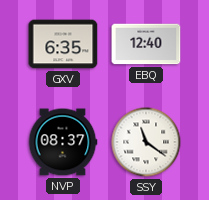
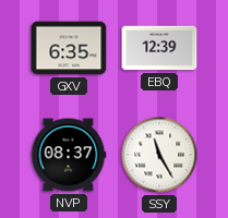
EBQ: 12:40 -> 12:39
SSY: 11:21 -> 11:25
